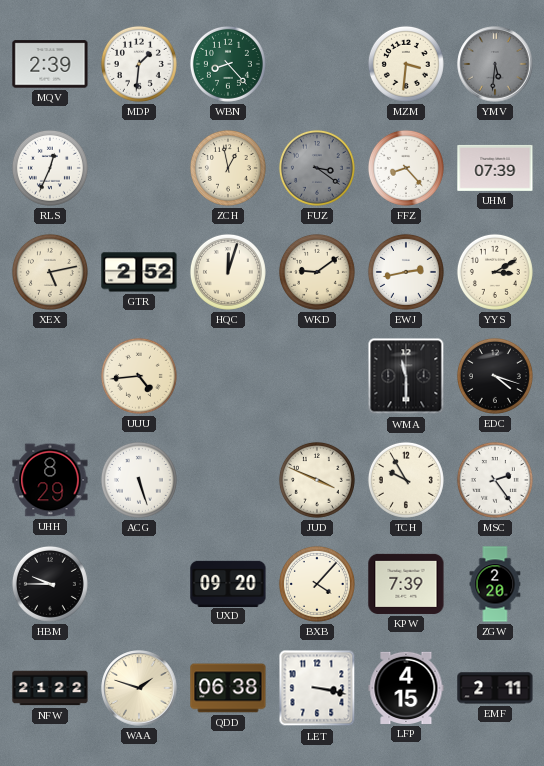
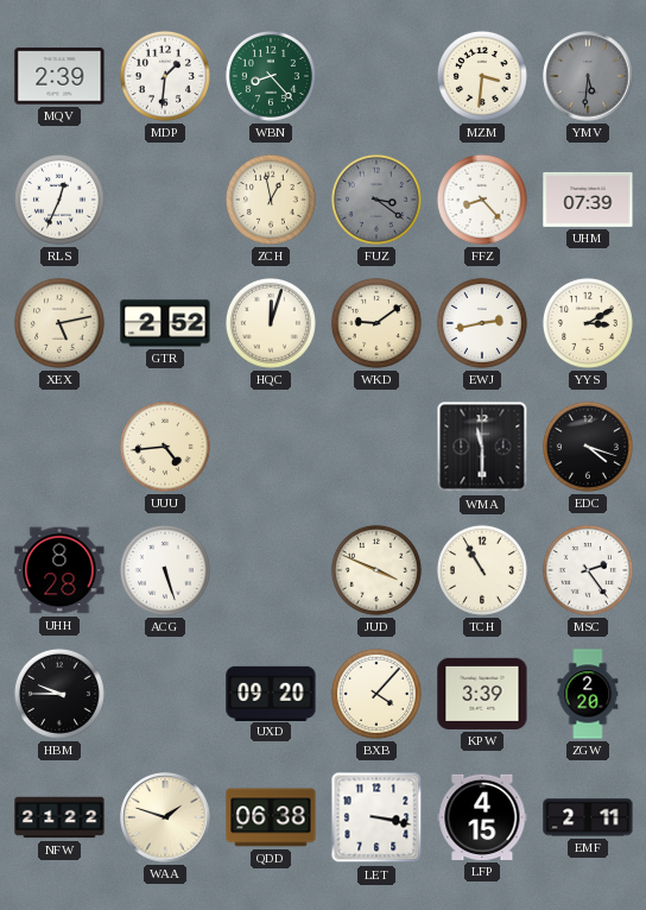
UHH: 8:29 -> 8:28
TCH: 9:55 -> 10:55
KPW: 7:39 -> 3:39
